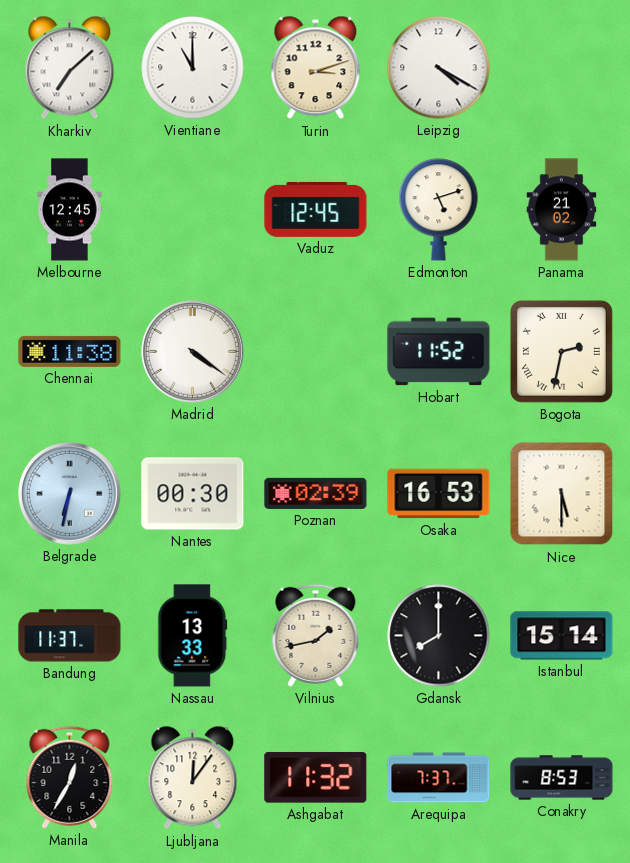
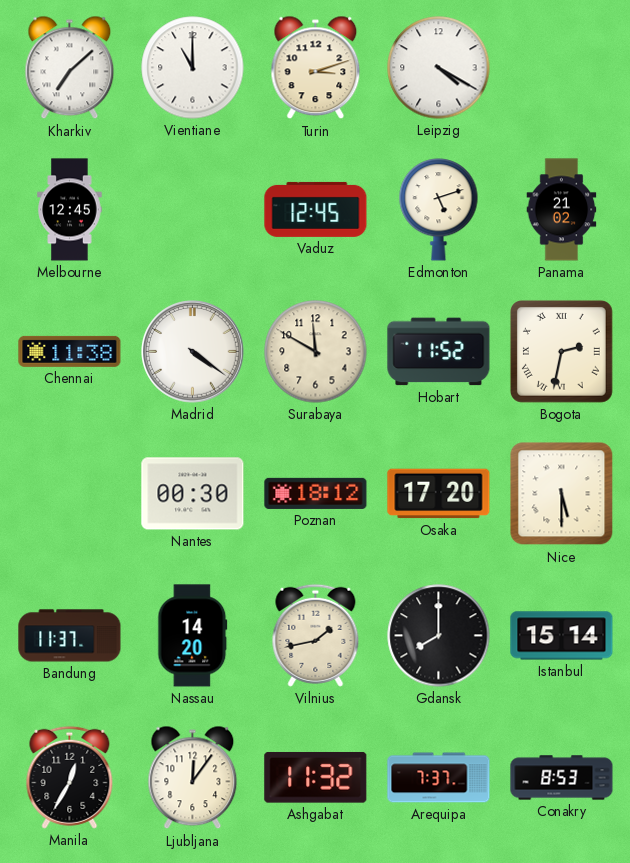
Surabaya: none -> 11:50
Belgrade: 6:32 -> none
Poznan: 02:39 -> 18:12
Osaka: 16:53 -> 17:20
Nassau: 13:33 -> 14:20
